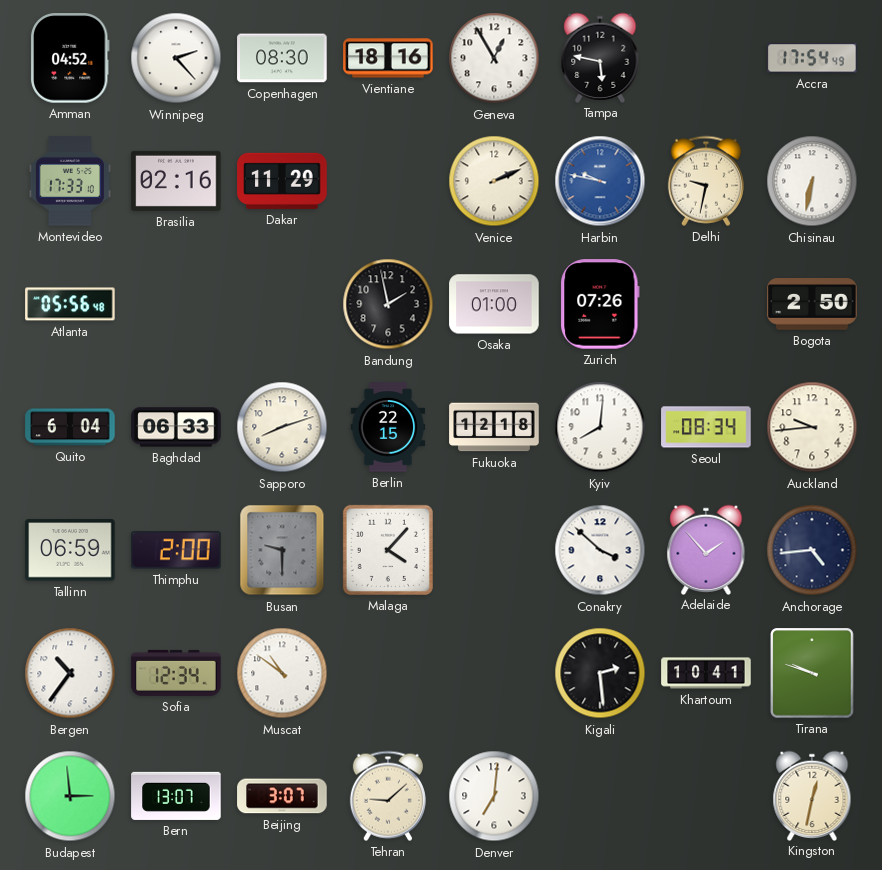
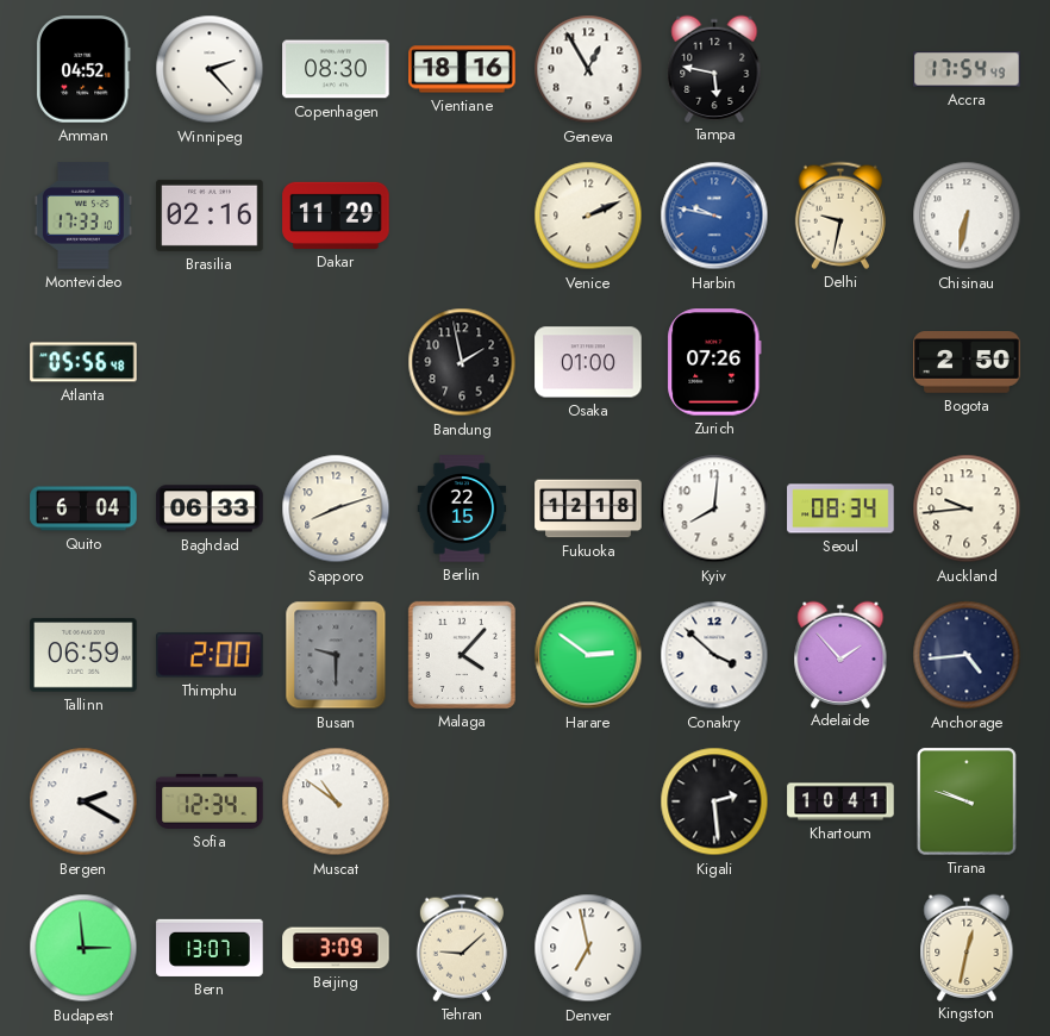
Harare: none -> 2:51
Bergen: 10:36 -> 2:20
Beijing: 3:07 -> 3:09
Denver: 7:01 -> 6:58
